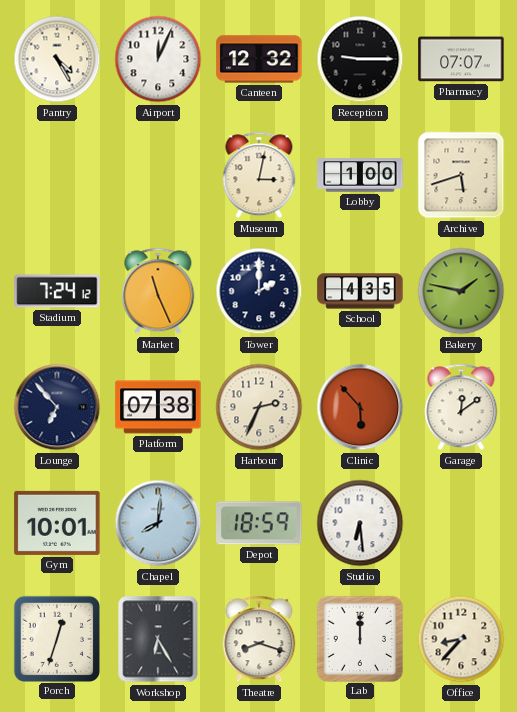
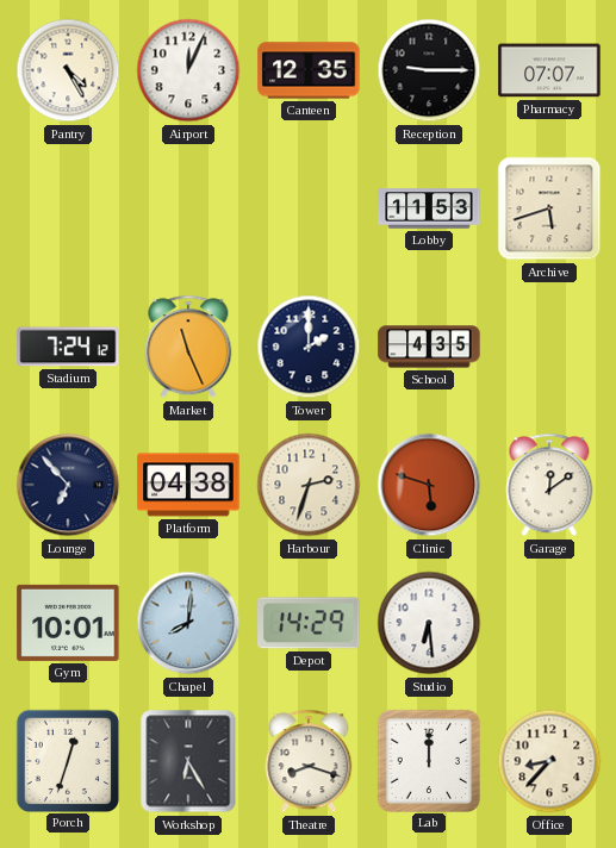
Canteen: 12:32 -> 12:35
Museum: 3:02 -> none
Lobby: 1:00 -> 11:53
Bakery: 1:47 -> none
Platform: 07:38 -> 04:38
Harbour: 2:34 -> 2:33
Clinic: 5:53 -> 5:48
Depot: 18:59 -> 14:29
